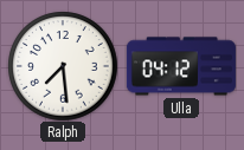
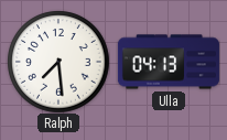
Ulla: 04:12 -> 04:13
